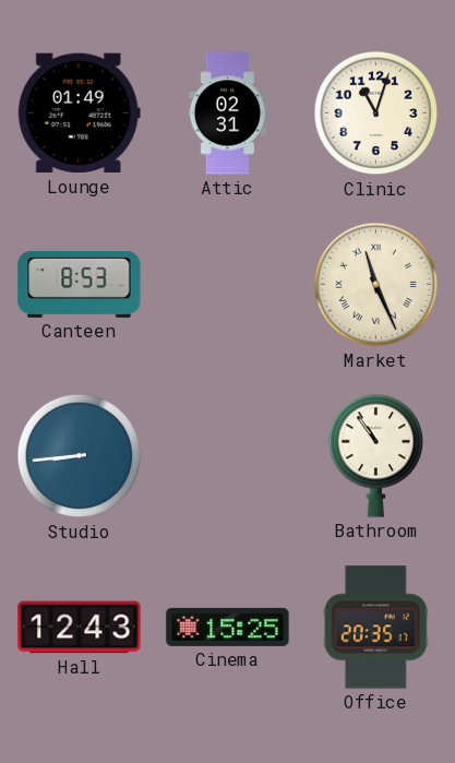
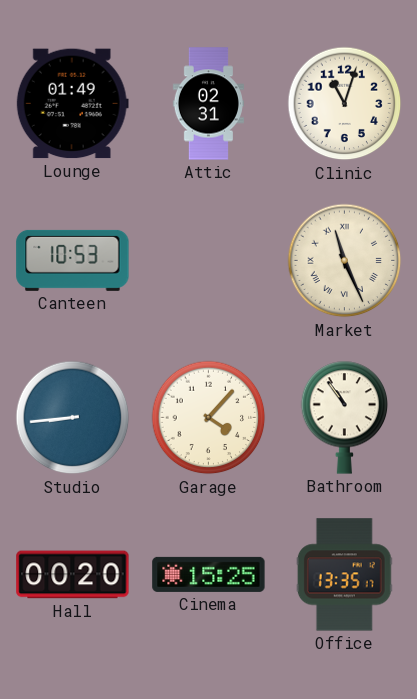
Canteen: 8:53 -> 10:53
Garage: none -> 4:07
Hall: 12:43 -> 00:20
Office: 20:35 -> 13:35
